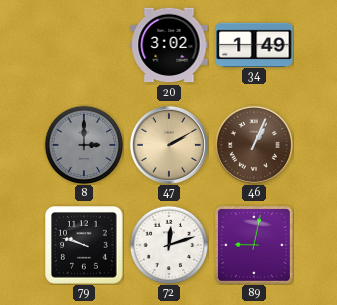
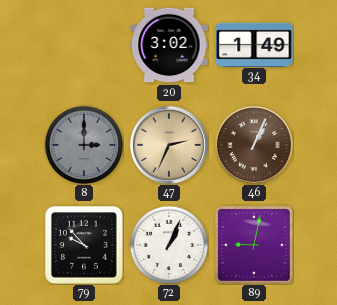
47: 2:10 -> 2:34
79: 9:48 -> 9:53
72: 12:12 -> 1:04
